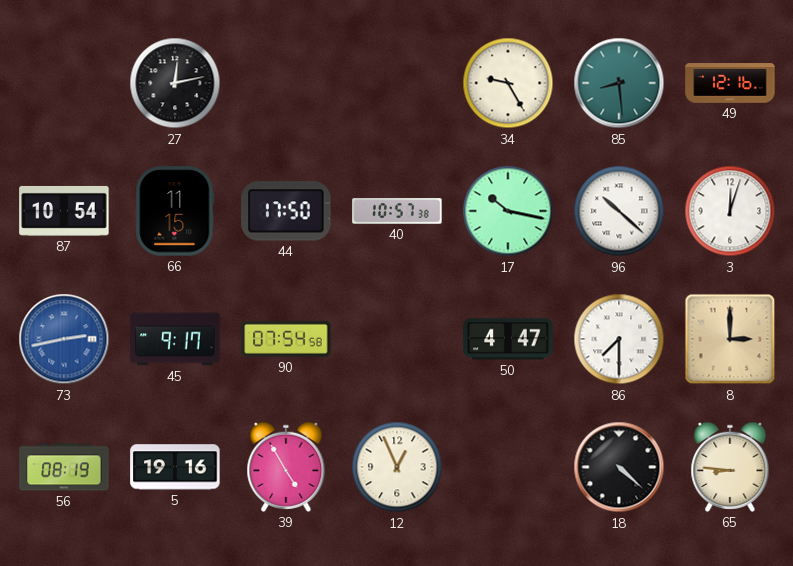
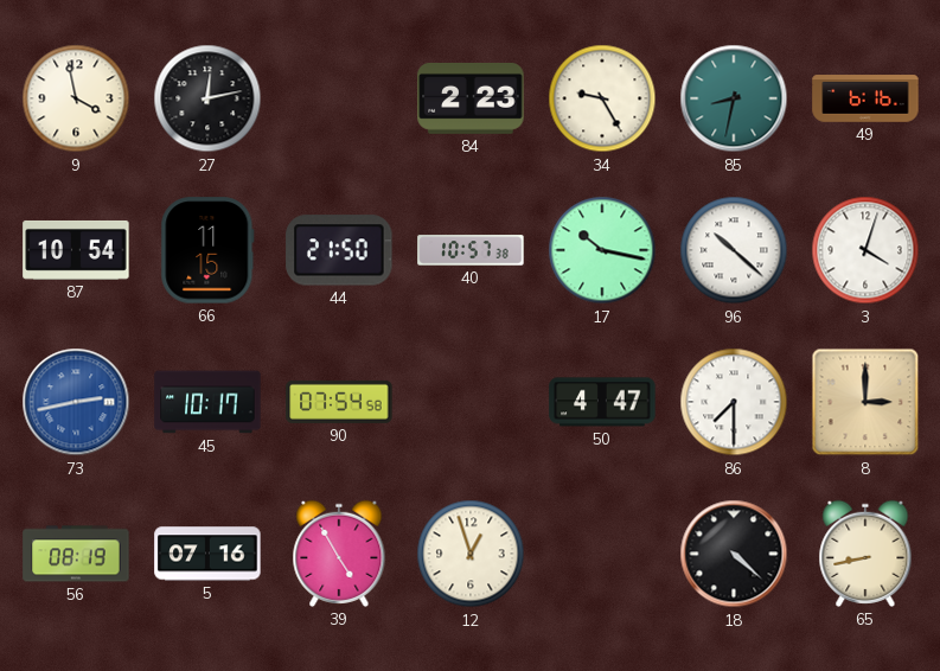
9: none -> 3:58
84: none -> 2:23
85: 8:29 -> 8:32
49: 12:16 -> 6:16
44: 17:50 -> 21:50
3: 12:03 -> 4:03
45: 9:17 -> 10:17
5: 19:16 -> 07:16
12: 12:56 -> 12:57
65: 8:46 -> 8:43
